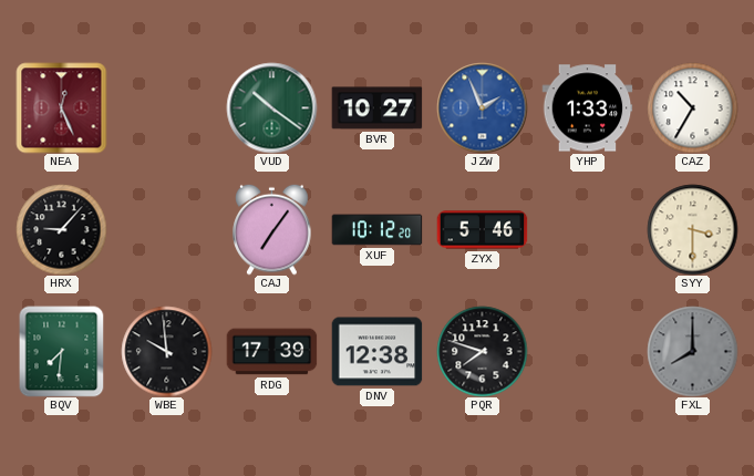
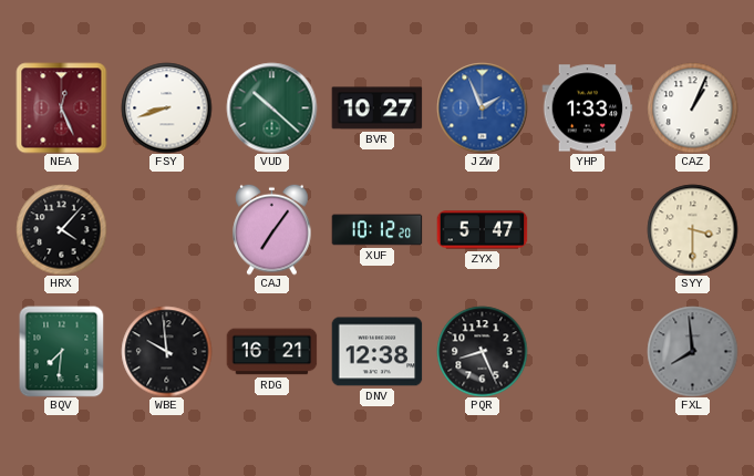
FSY: none -> 8:42
VUD: 10:21 -> 10:22
CAZ: 10:35 -> 1:04
HRX: 9:07 -> 4:07
ZYX: 5:46 -> 5:47
RDG: 17:39 -> 16:21
PQR: 7:48 -> 8:26
FXL: 8:00 -> 7:59
